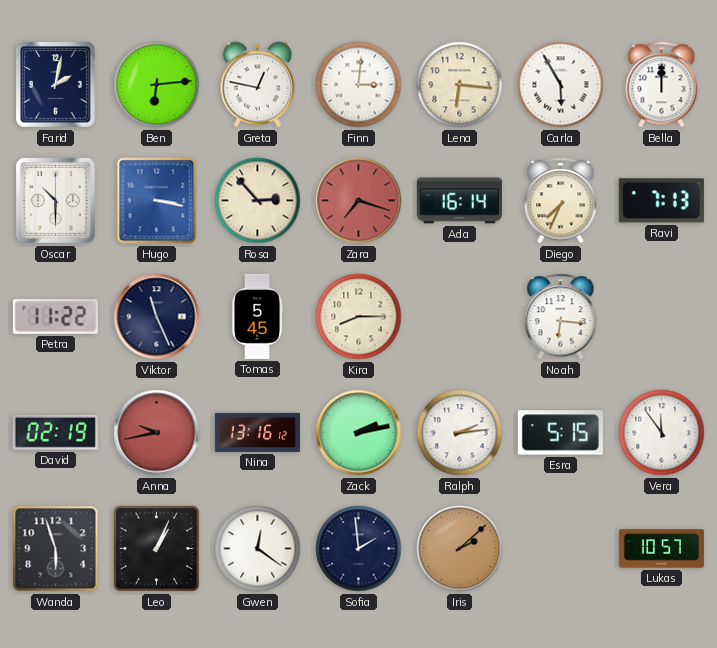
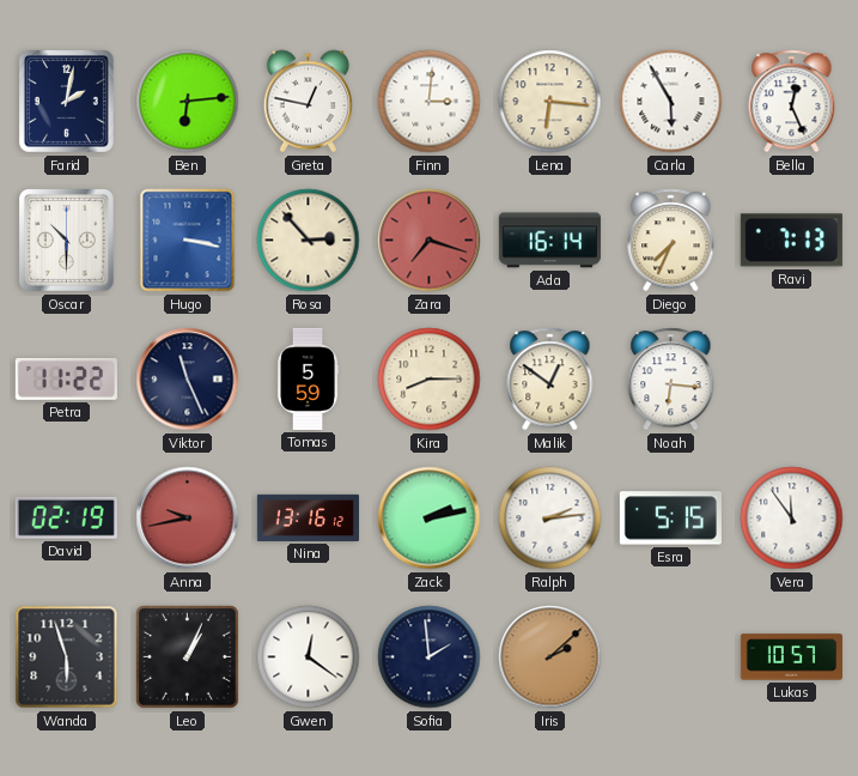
Bella: 12:00 -> 12:26
Tomas: 5:45 -> 5:59
Malik: none -> 12:51
